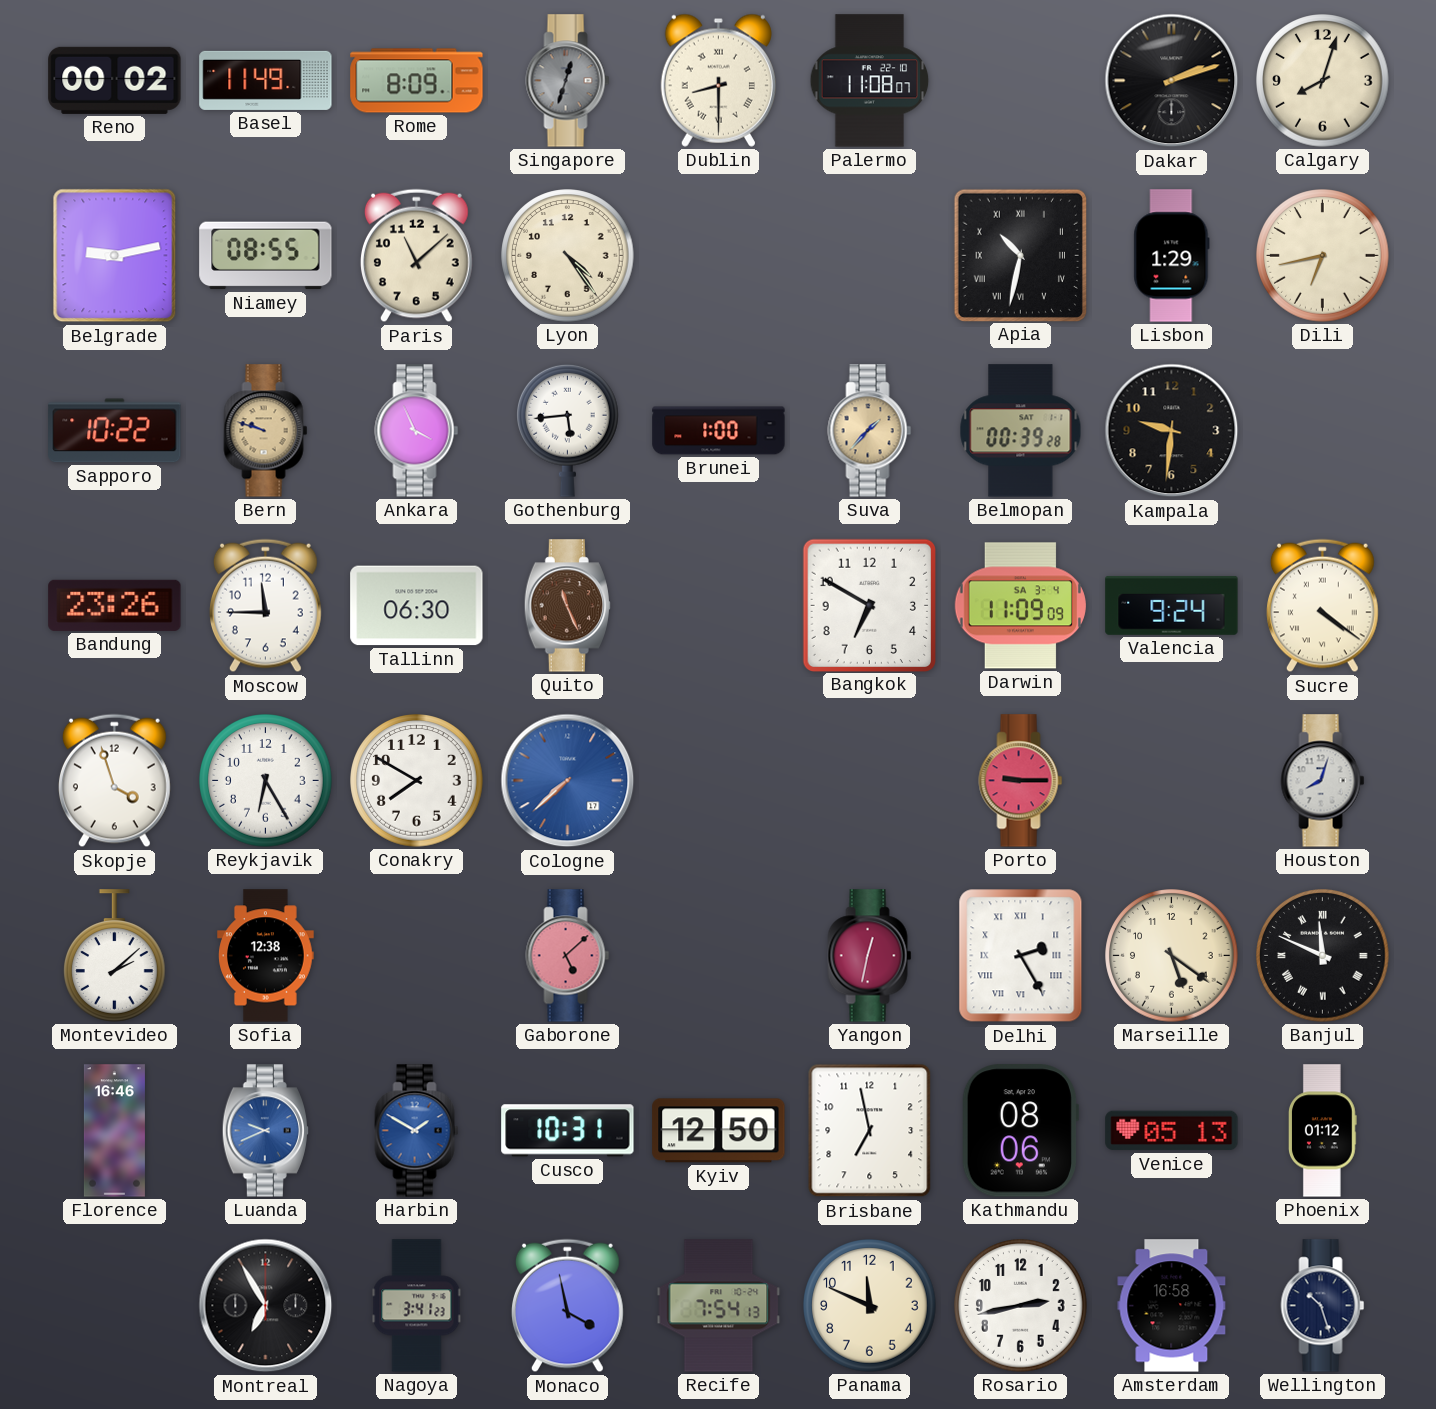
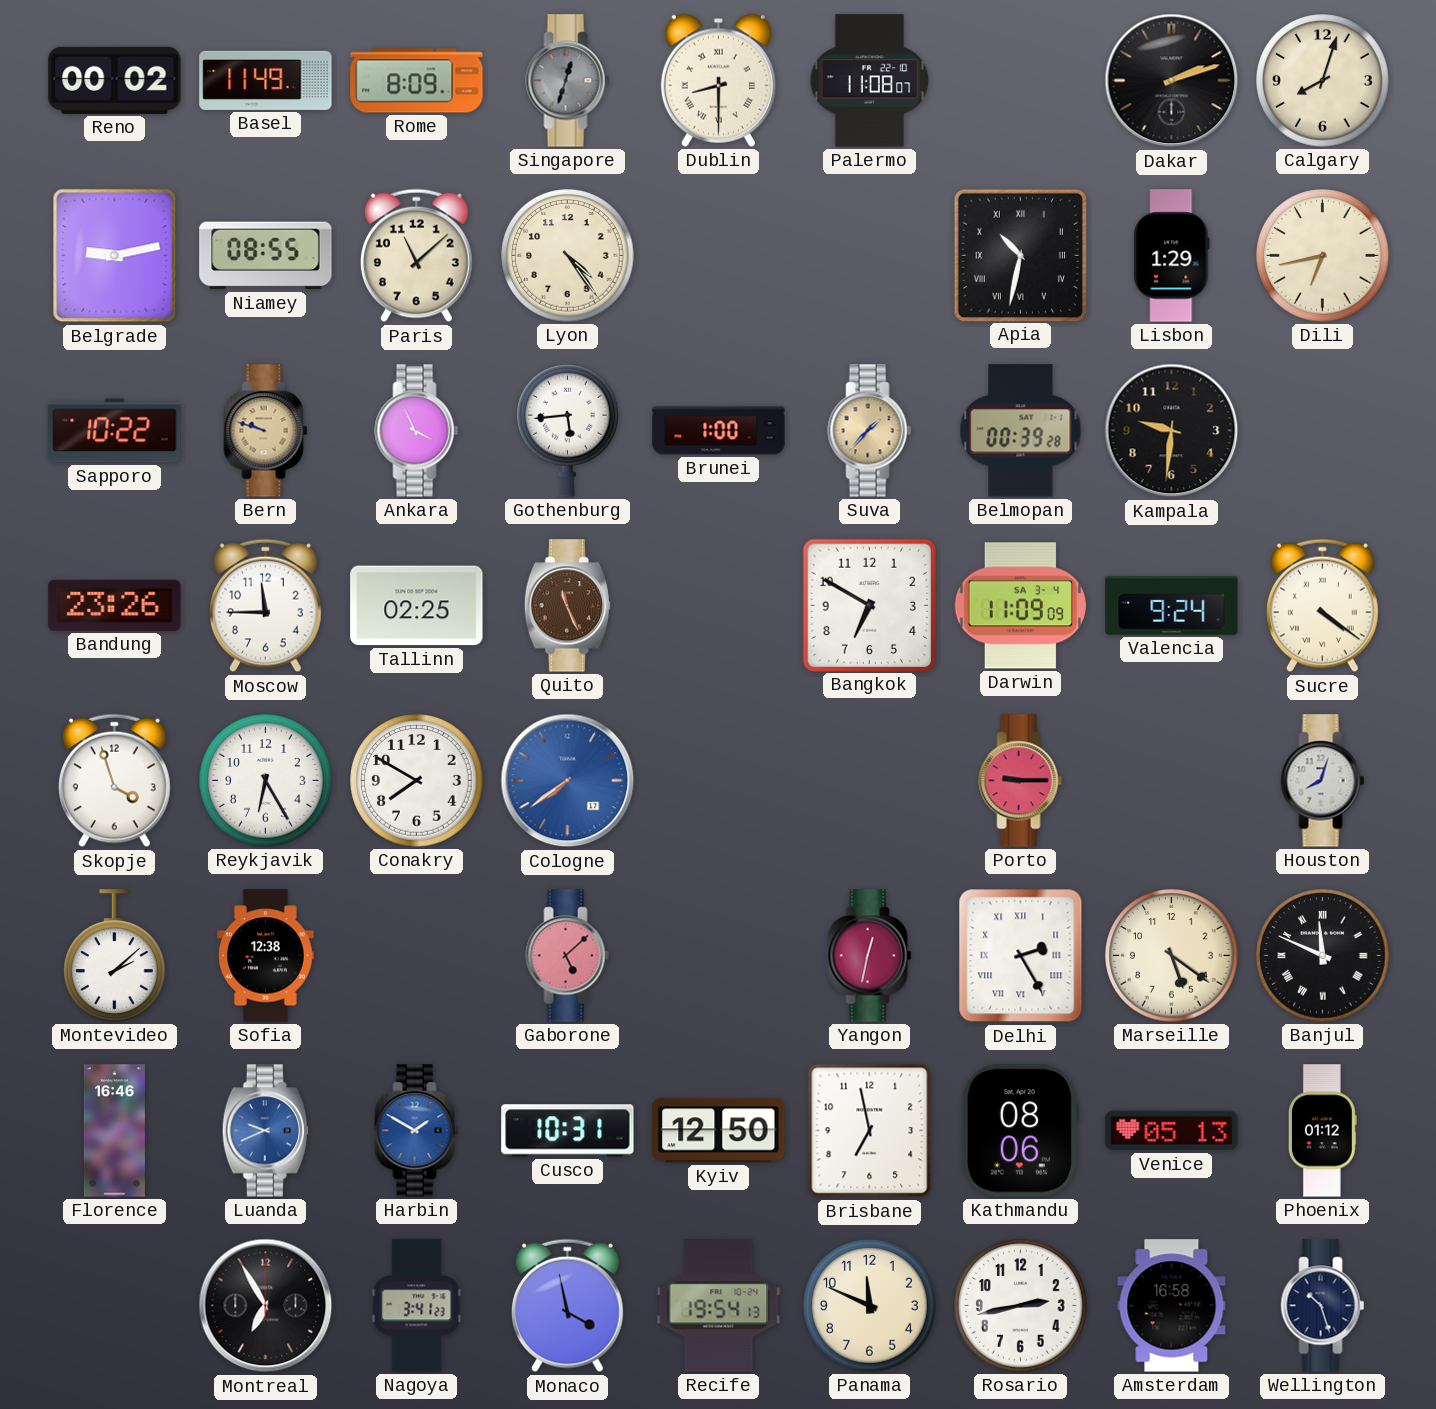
Tallinn: 06:30 -> 02:25
Cologne: 7:38 -> 7:39
Recife: 7:54 -> 19:54
